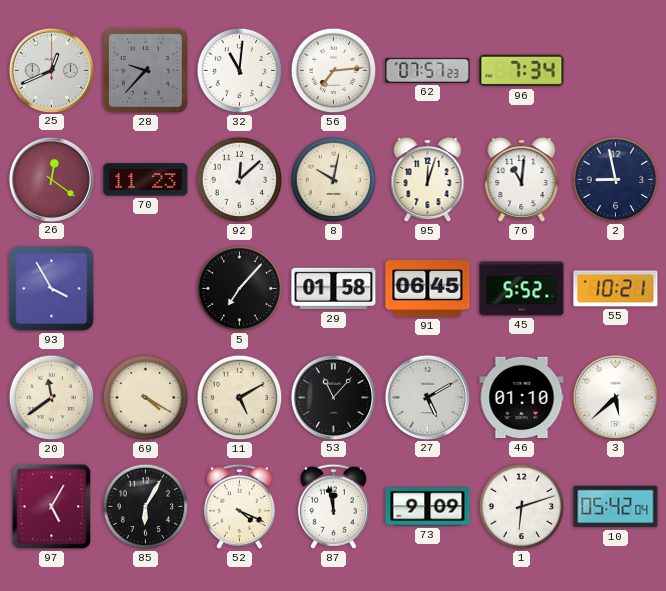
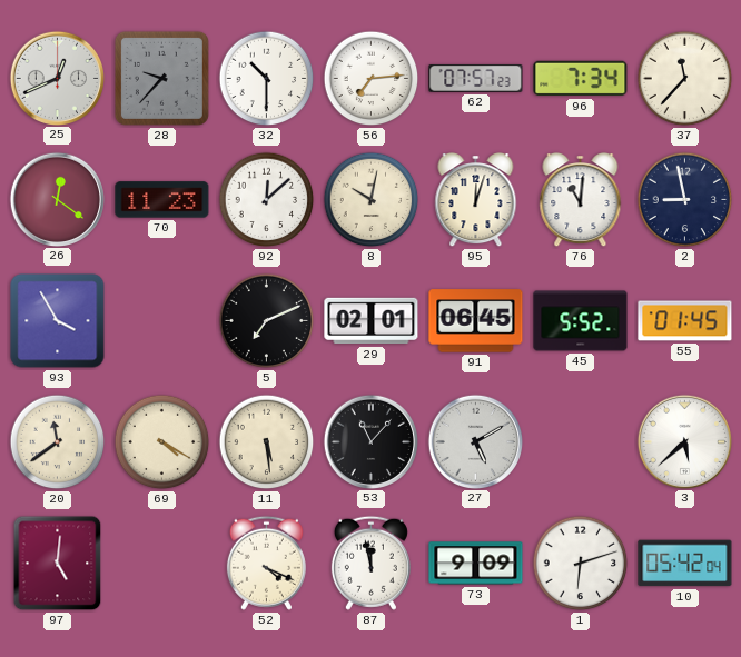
32: 11:01 -> 10:30
37: none -> 11:37
5: 7:07 -> 7:11
29: 01:58 -> 02:01
55: 10:21 -> 01:45
11: 5:10 -> 5:29
46: 01:10 -> none
97: 5:05 -> 5:01
85: 6:05 -> none
